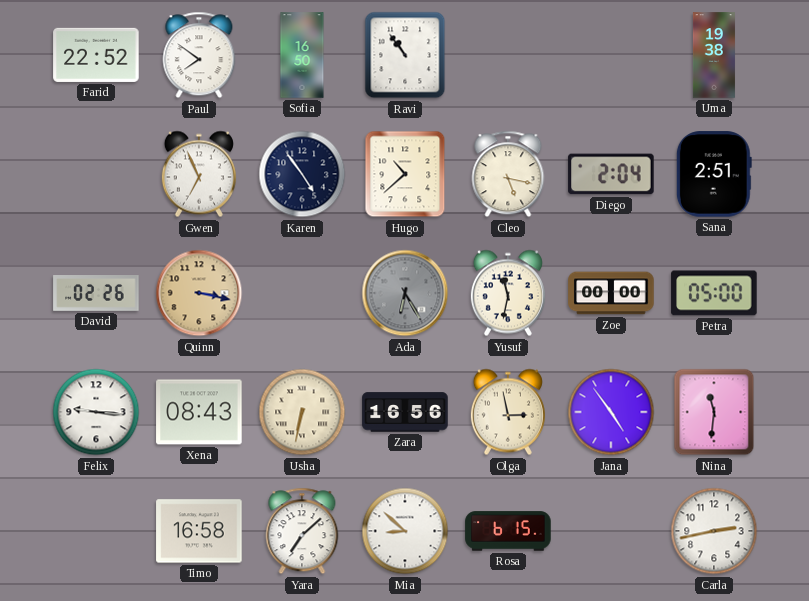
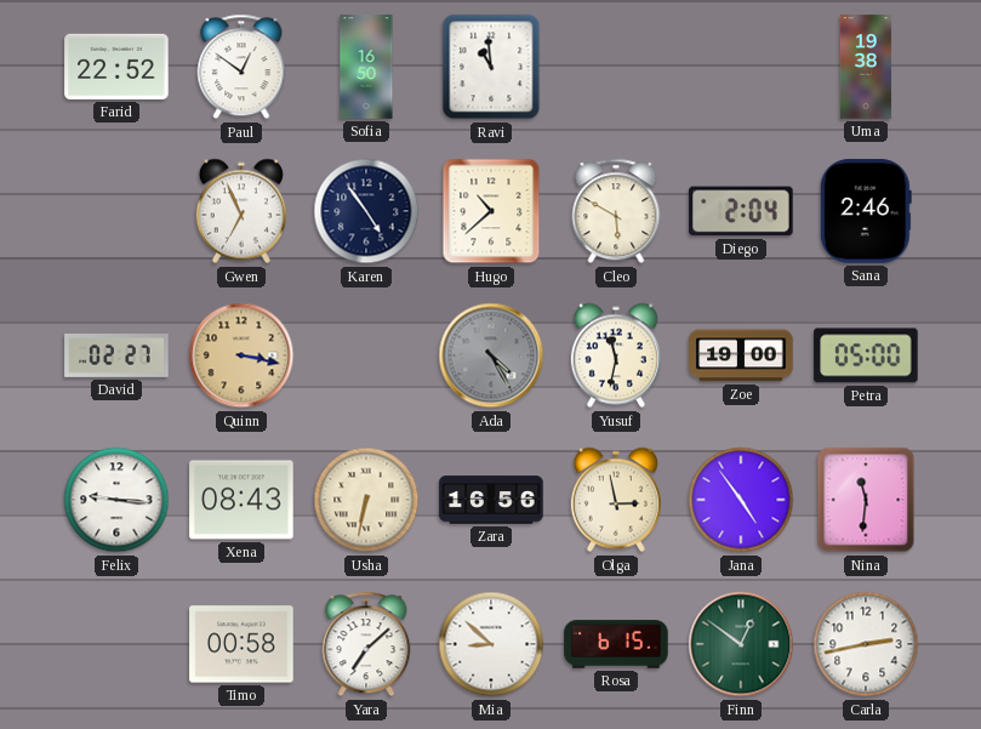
Paul: 7:51 -> 12:51
Ravi: 10:54 -> 10:59
Cleo: 5:17 -> 5:50
Sana: 2:51 -> 2:46
David: 02:26 -> 02:27
Ada: 6:25 -> 4:25
Zoe: 00:00 -> 19:00
Timo: 16:58 -> 00:58
Finn: none -> 12:51
